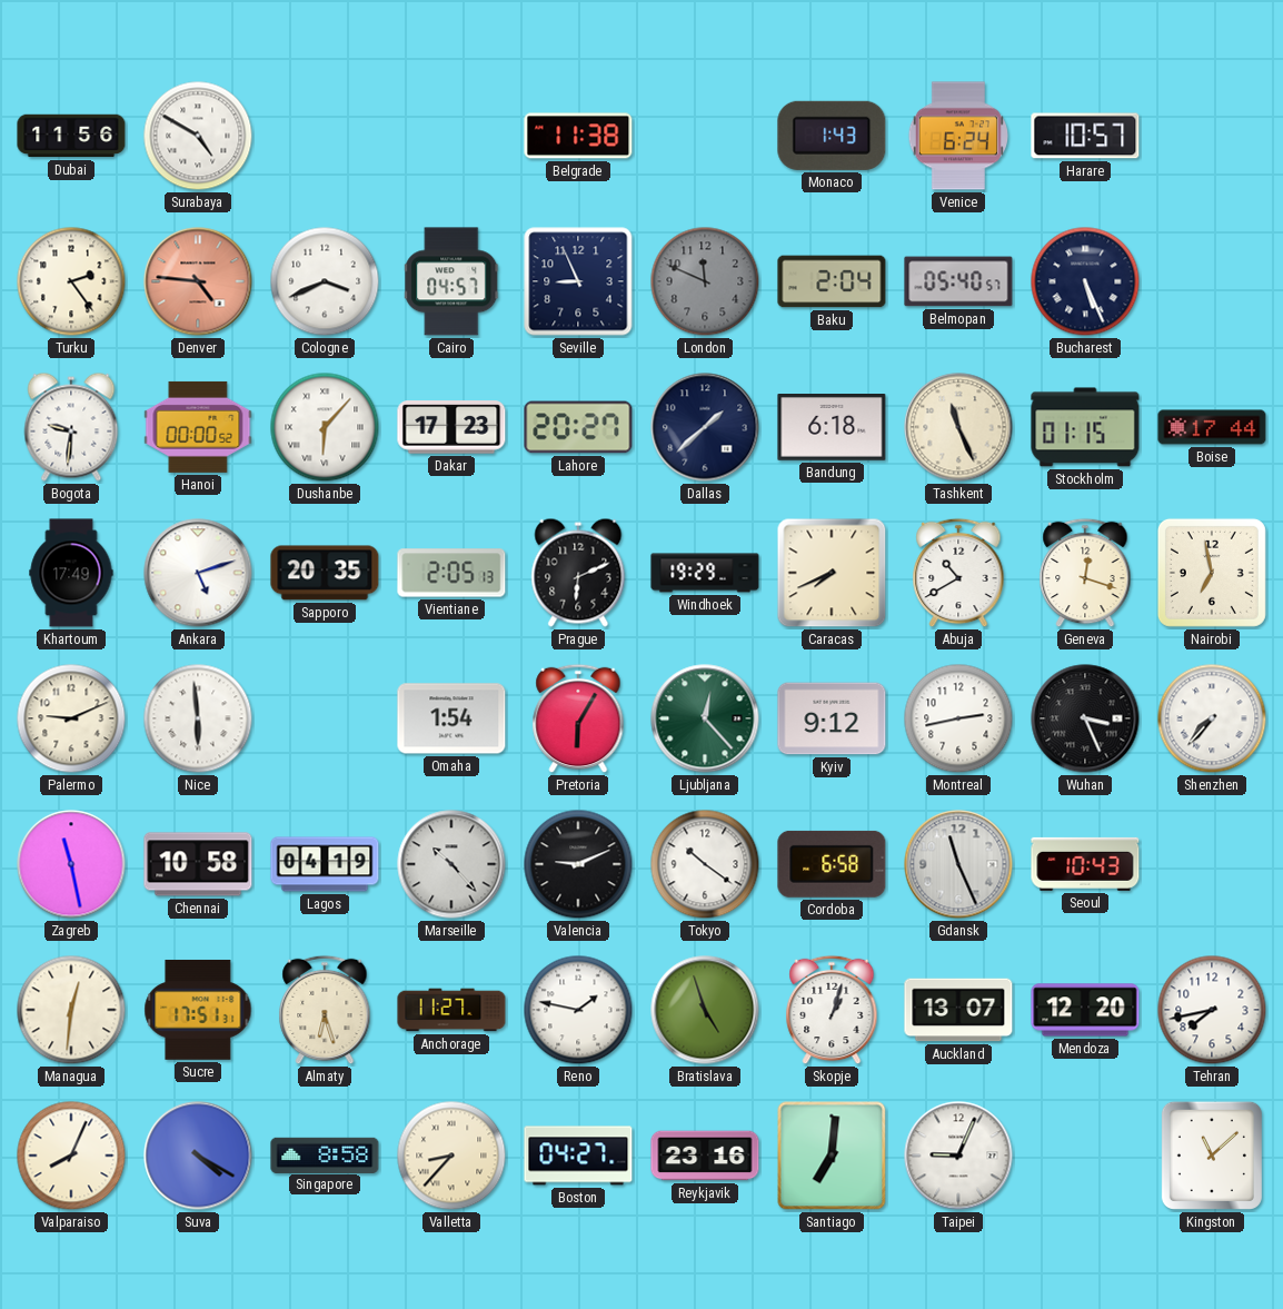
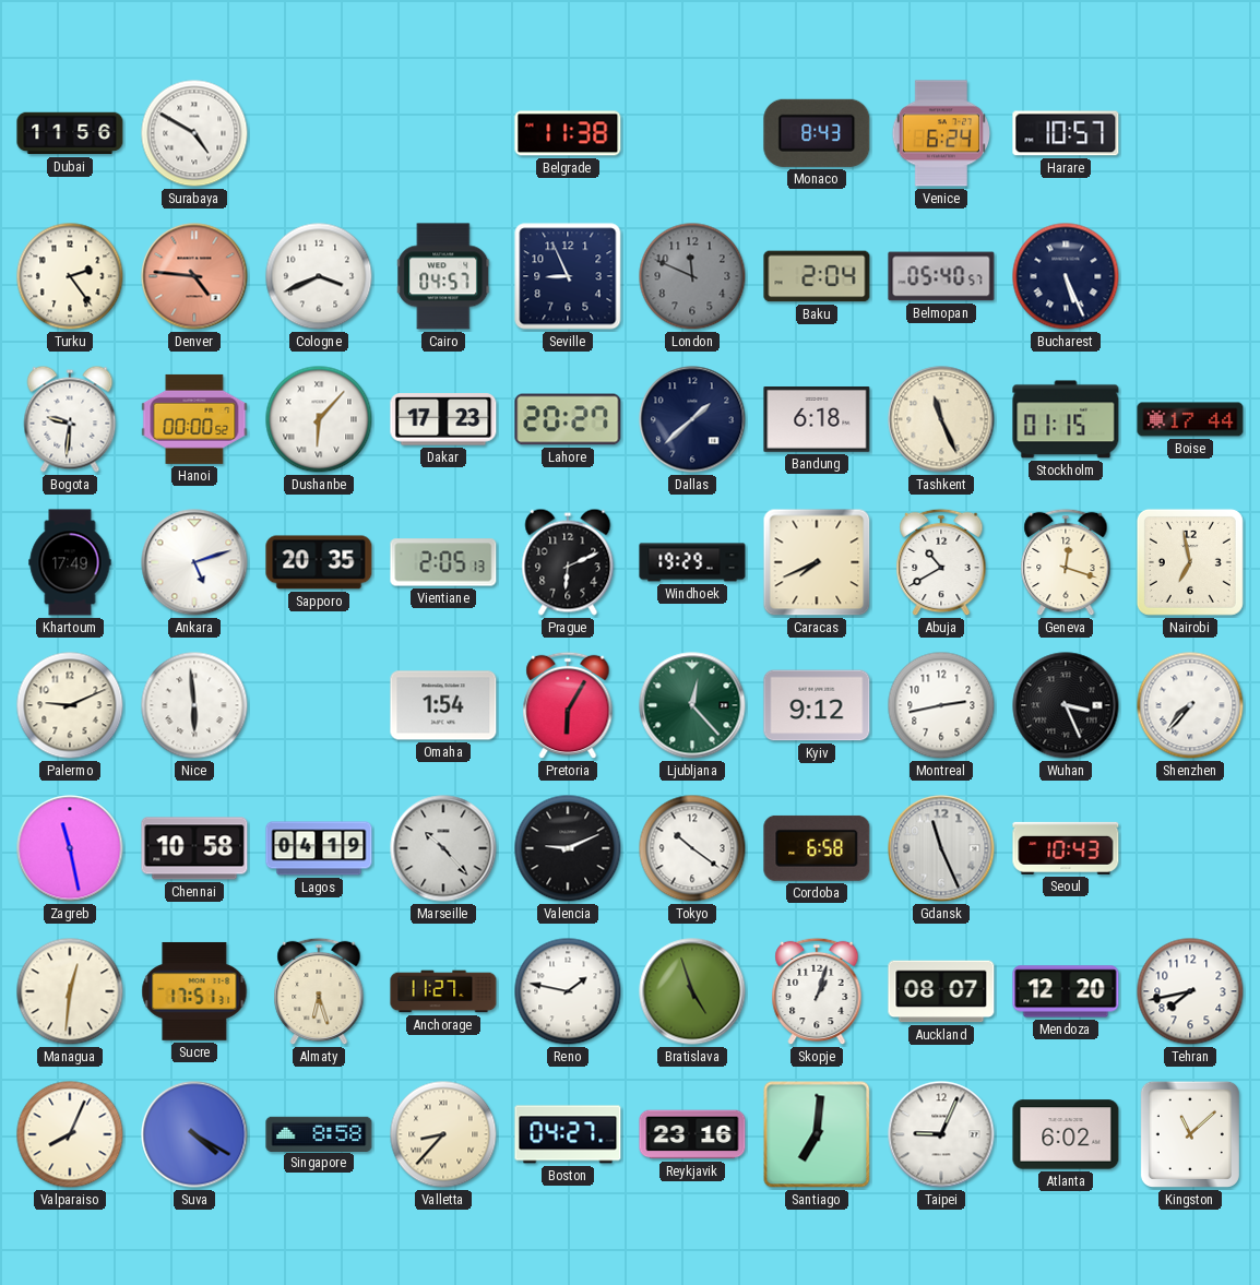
Monaco: 1:43 -> 8:43
Auckland: 13:07 -> 08:07
Atlanta: none -> 6:02
